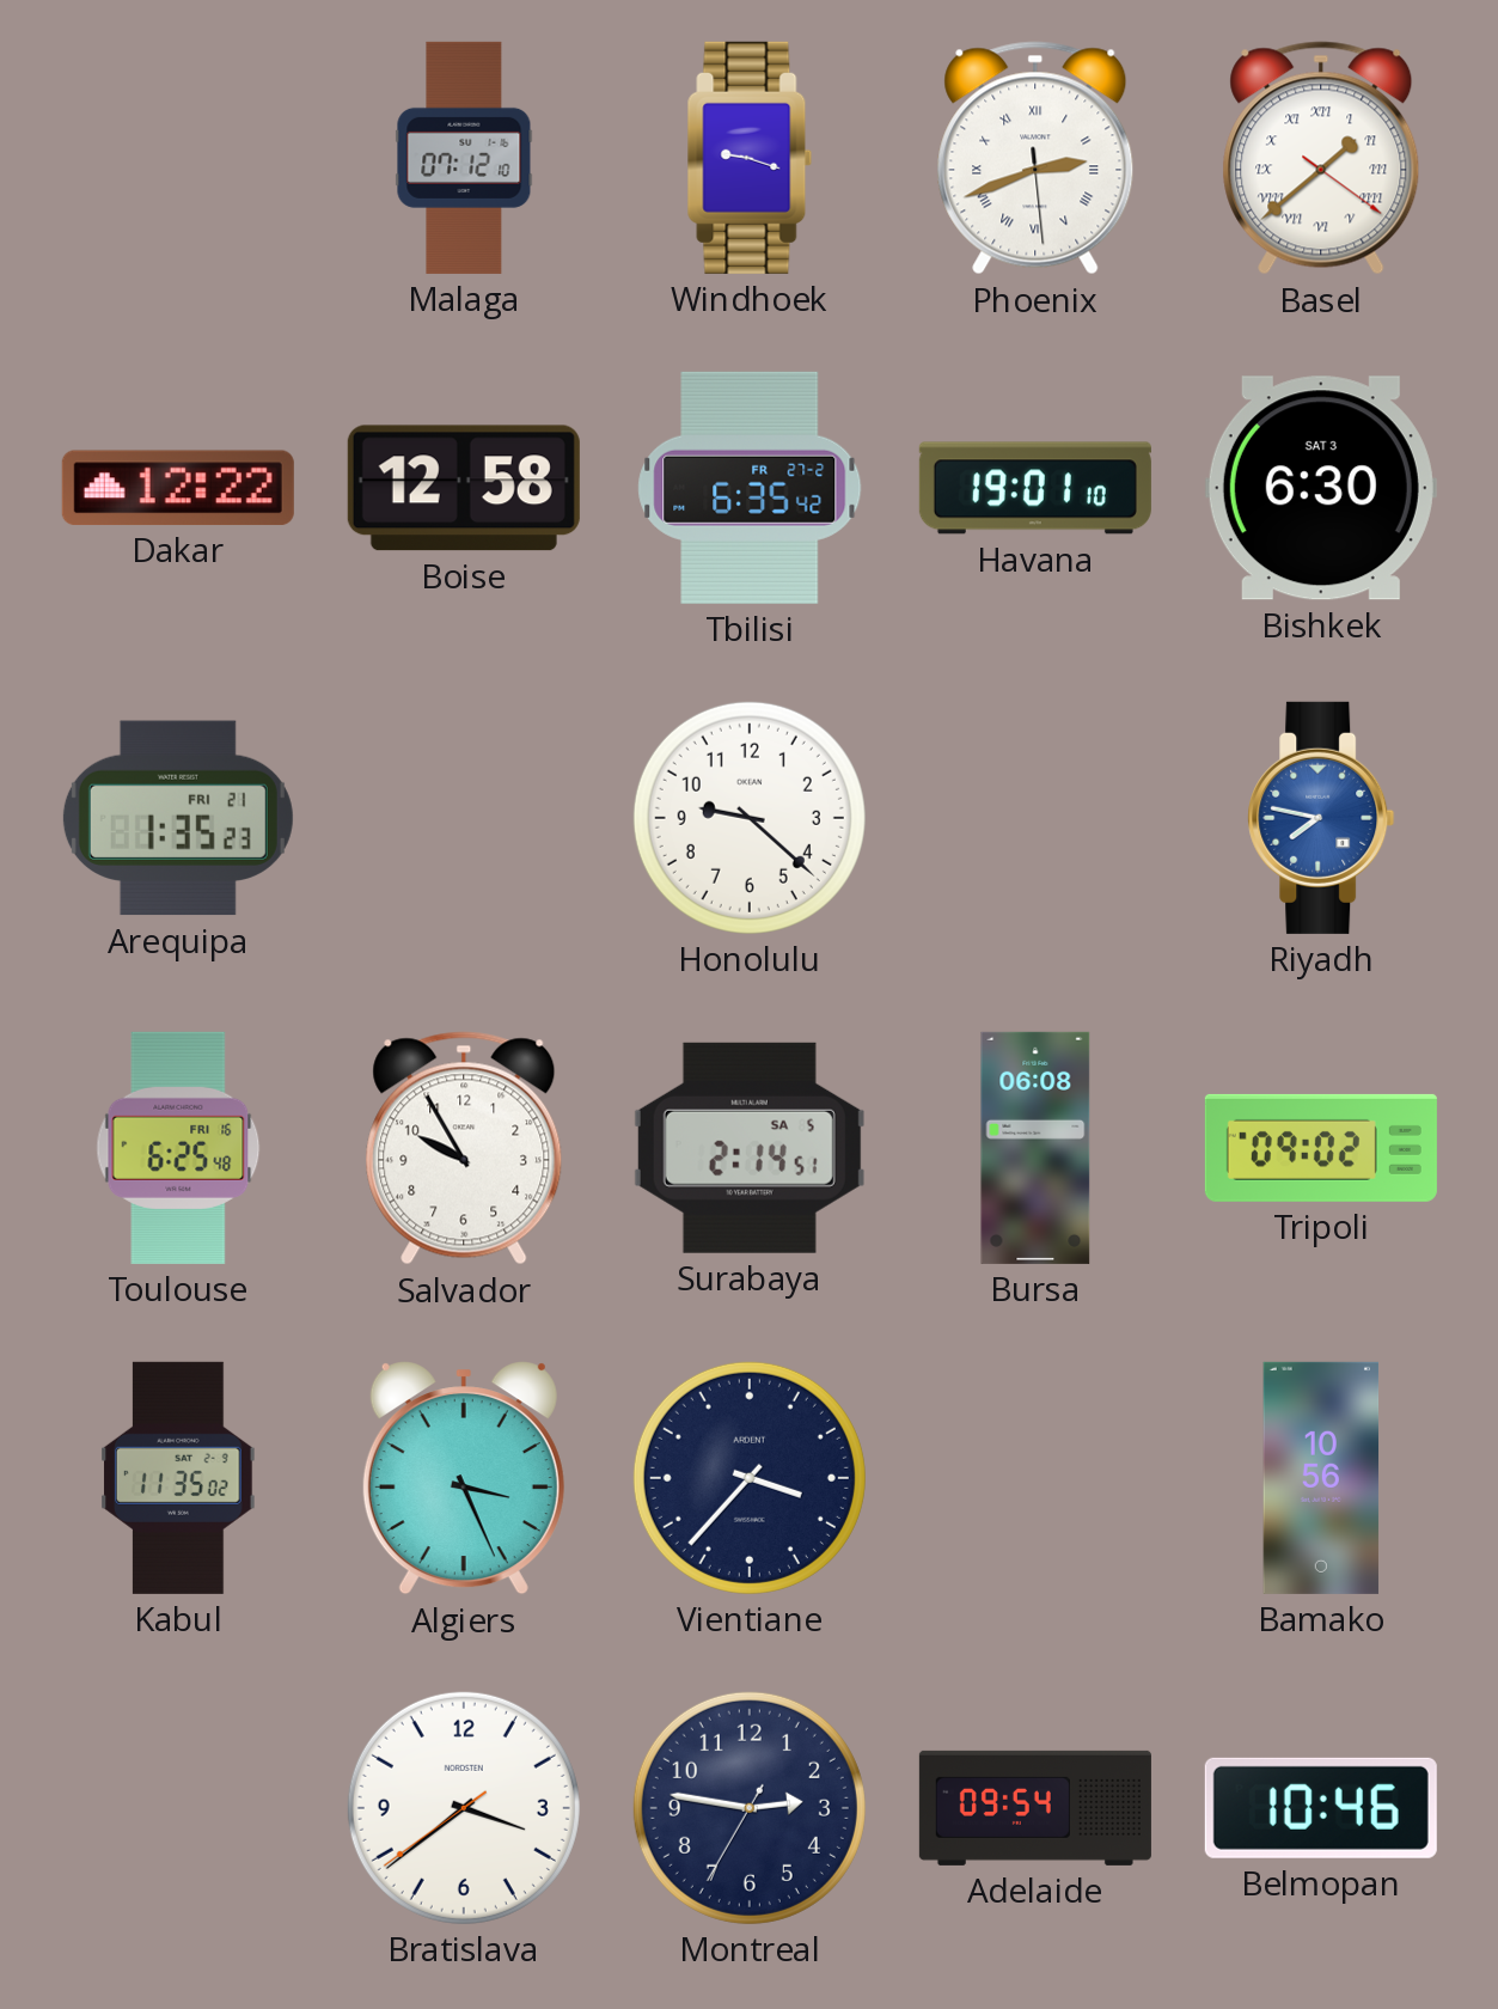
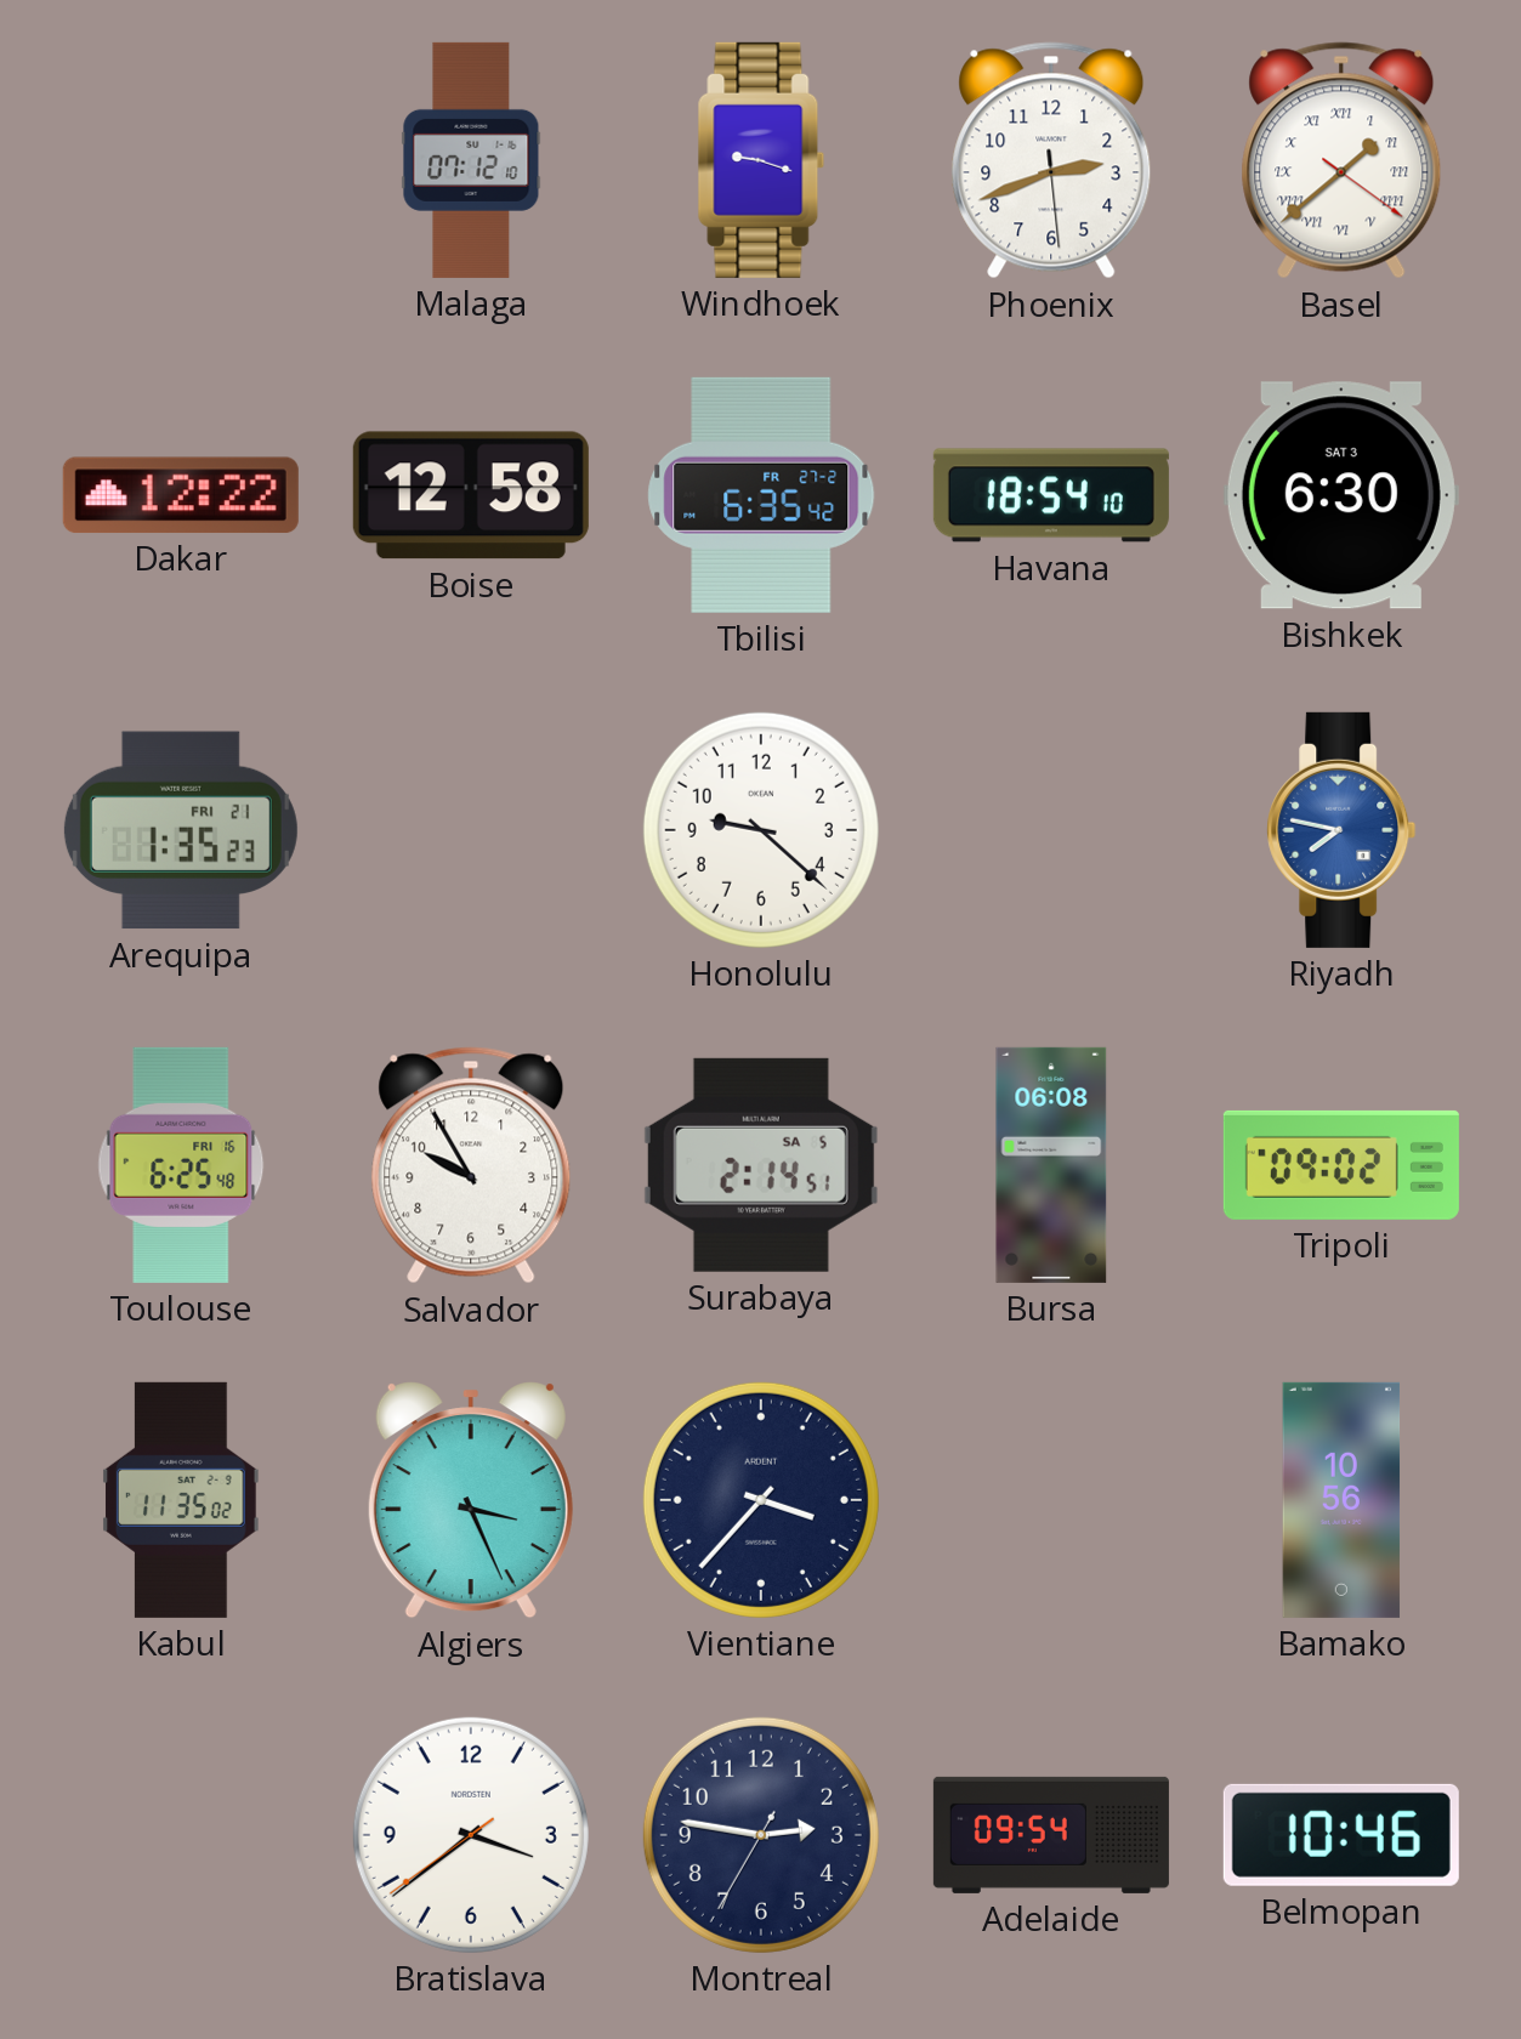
Phoenix numerals: Roman -> Arabic
Havana: 19:01 -> 18:54
